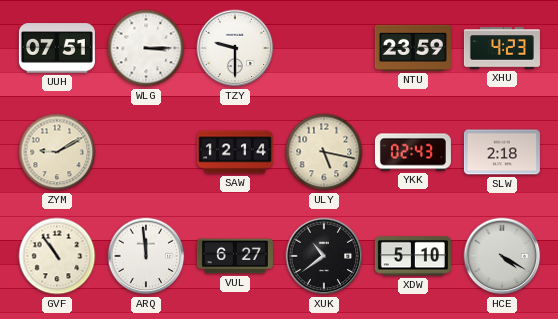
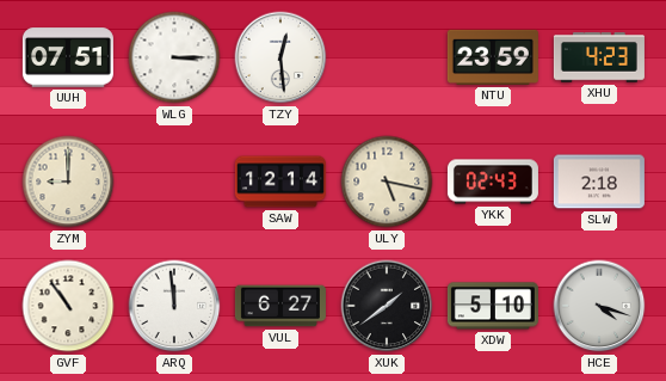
TZY: 9:30 -> 12:29
ZYM: 9:10 -> 9:00
XUK: 10:39 -> 1:39
HCE: 4:20 -> 4:18
